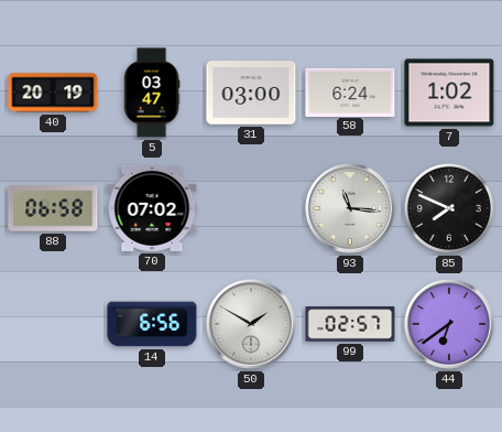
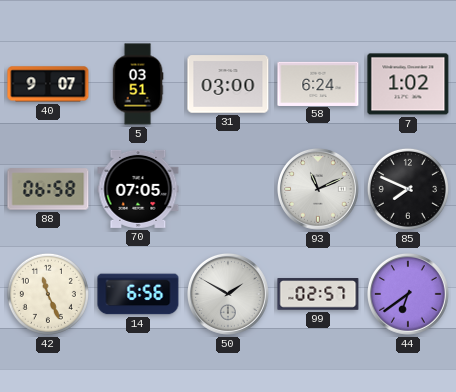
40: 20:19 -> 9:07
5: 03:47 -> 03:51
70: 07:02 -> 07:05
93: 11:16 -> 11:11
42: none -> 11:26
